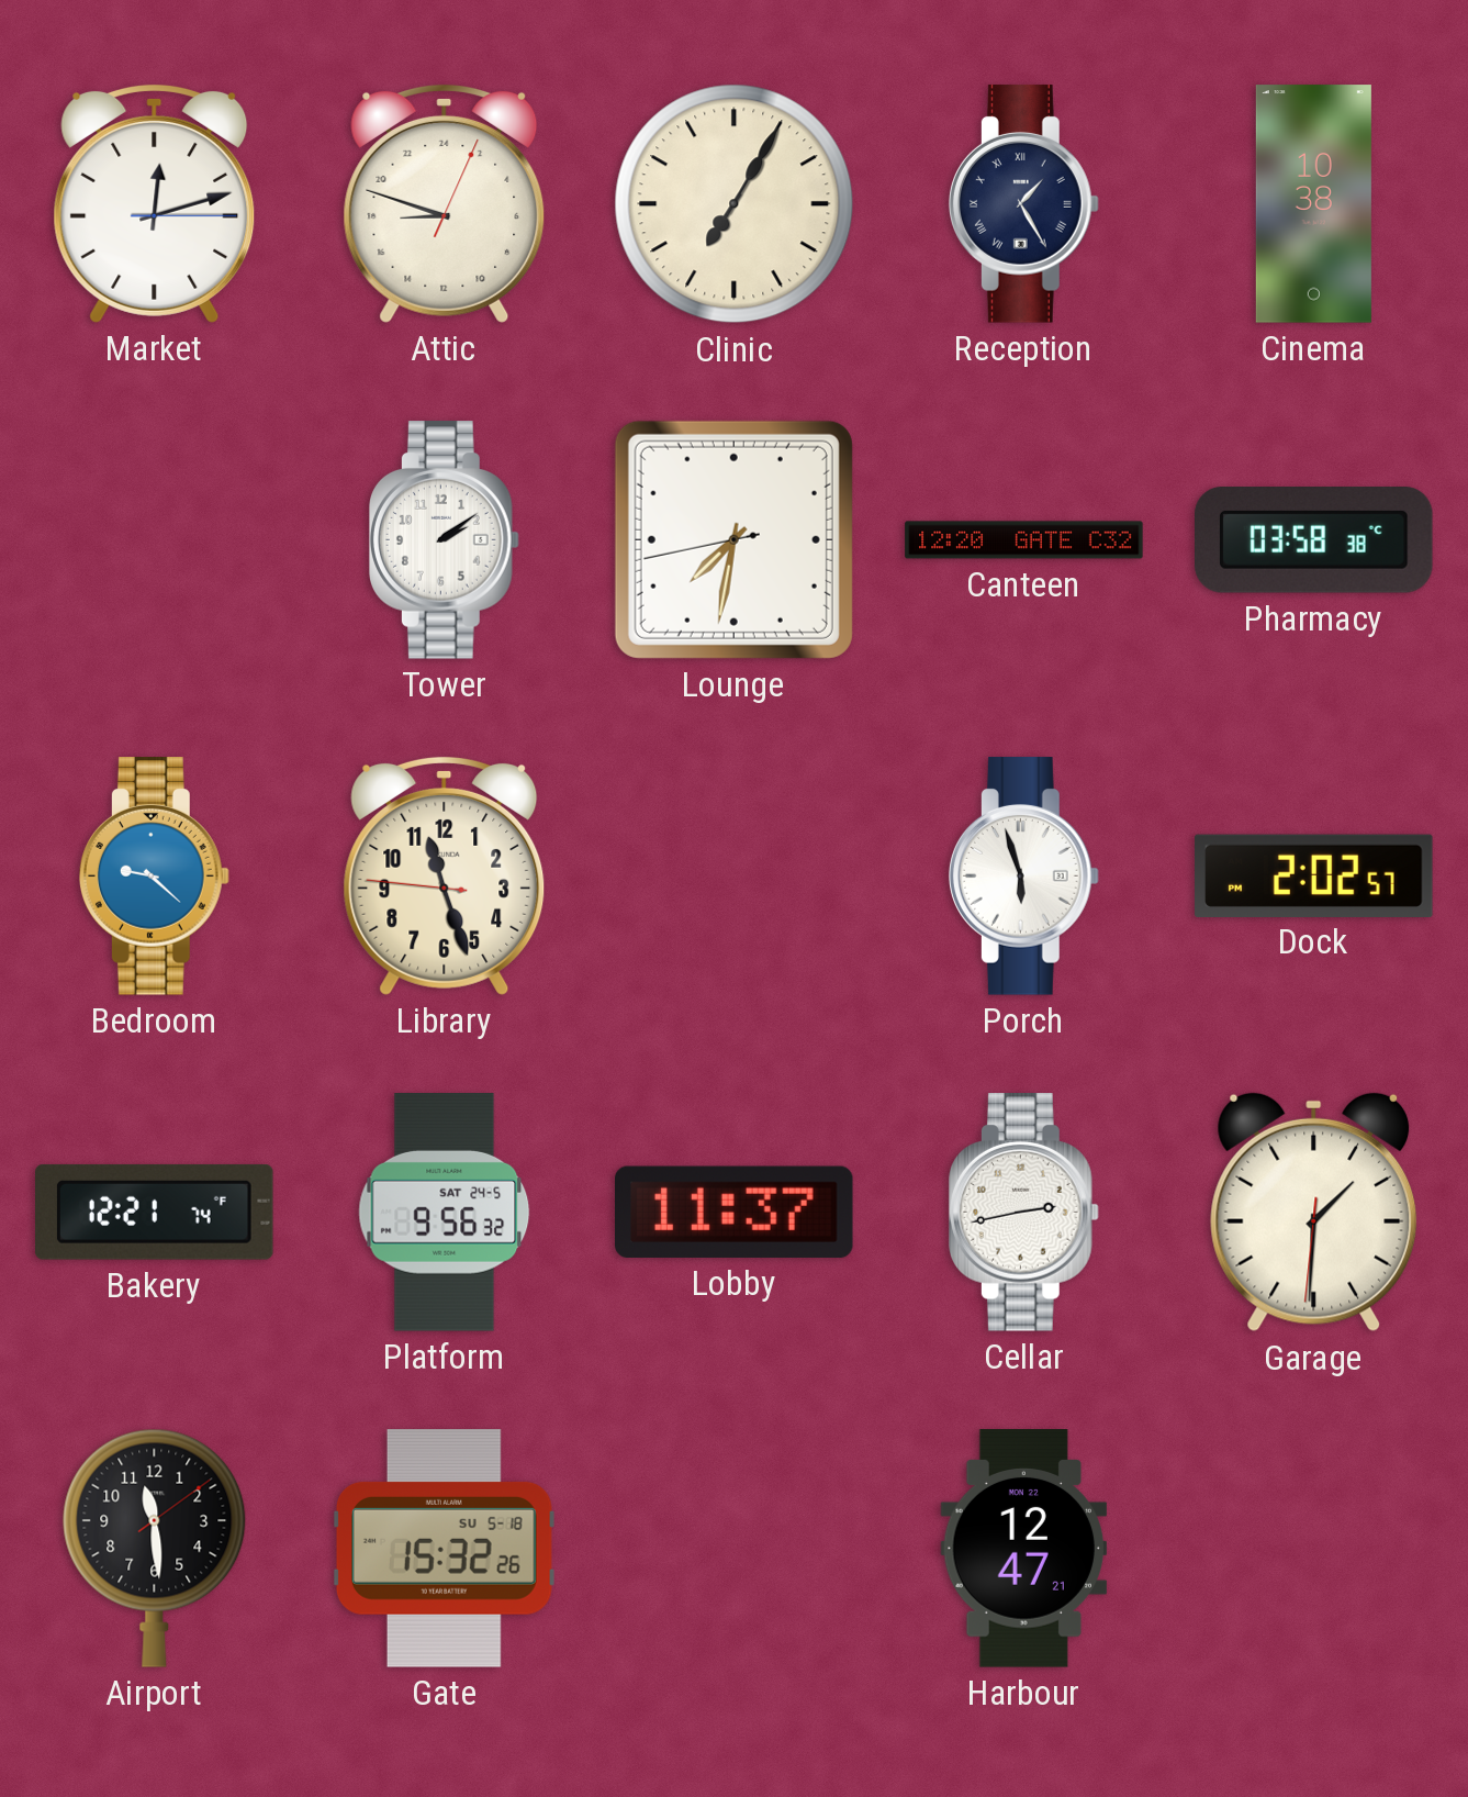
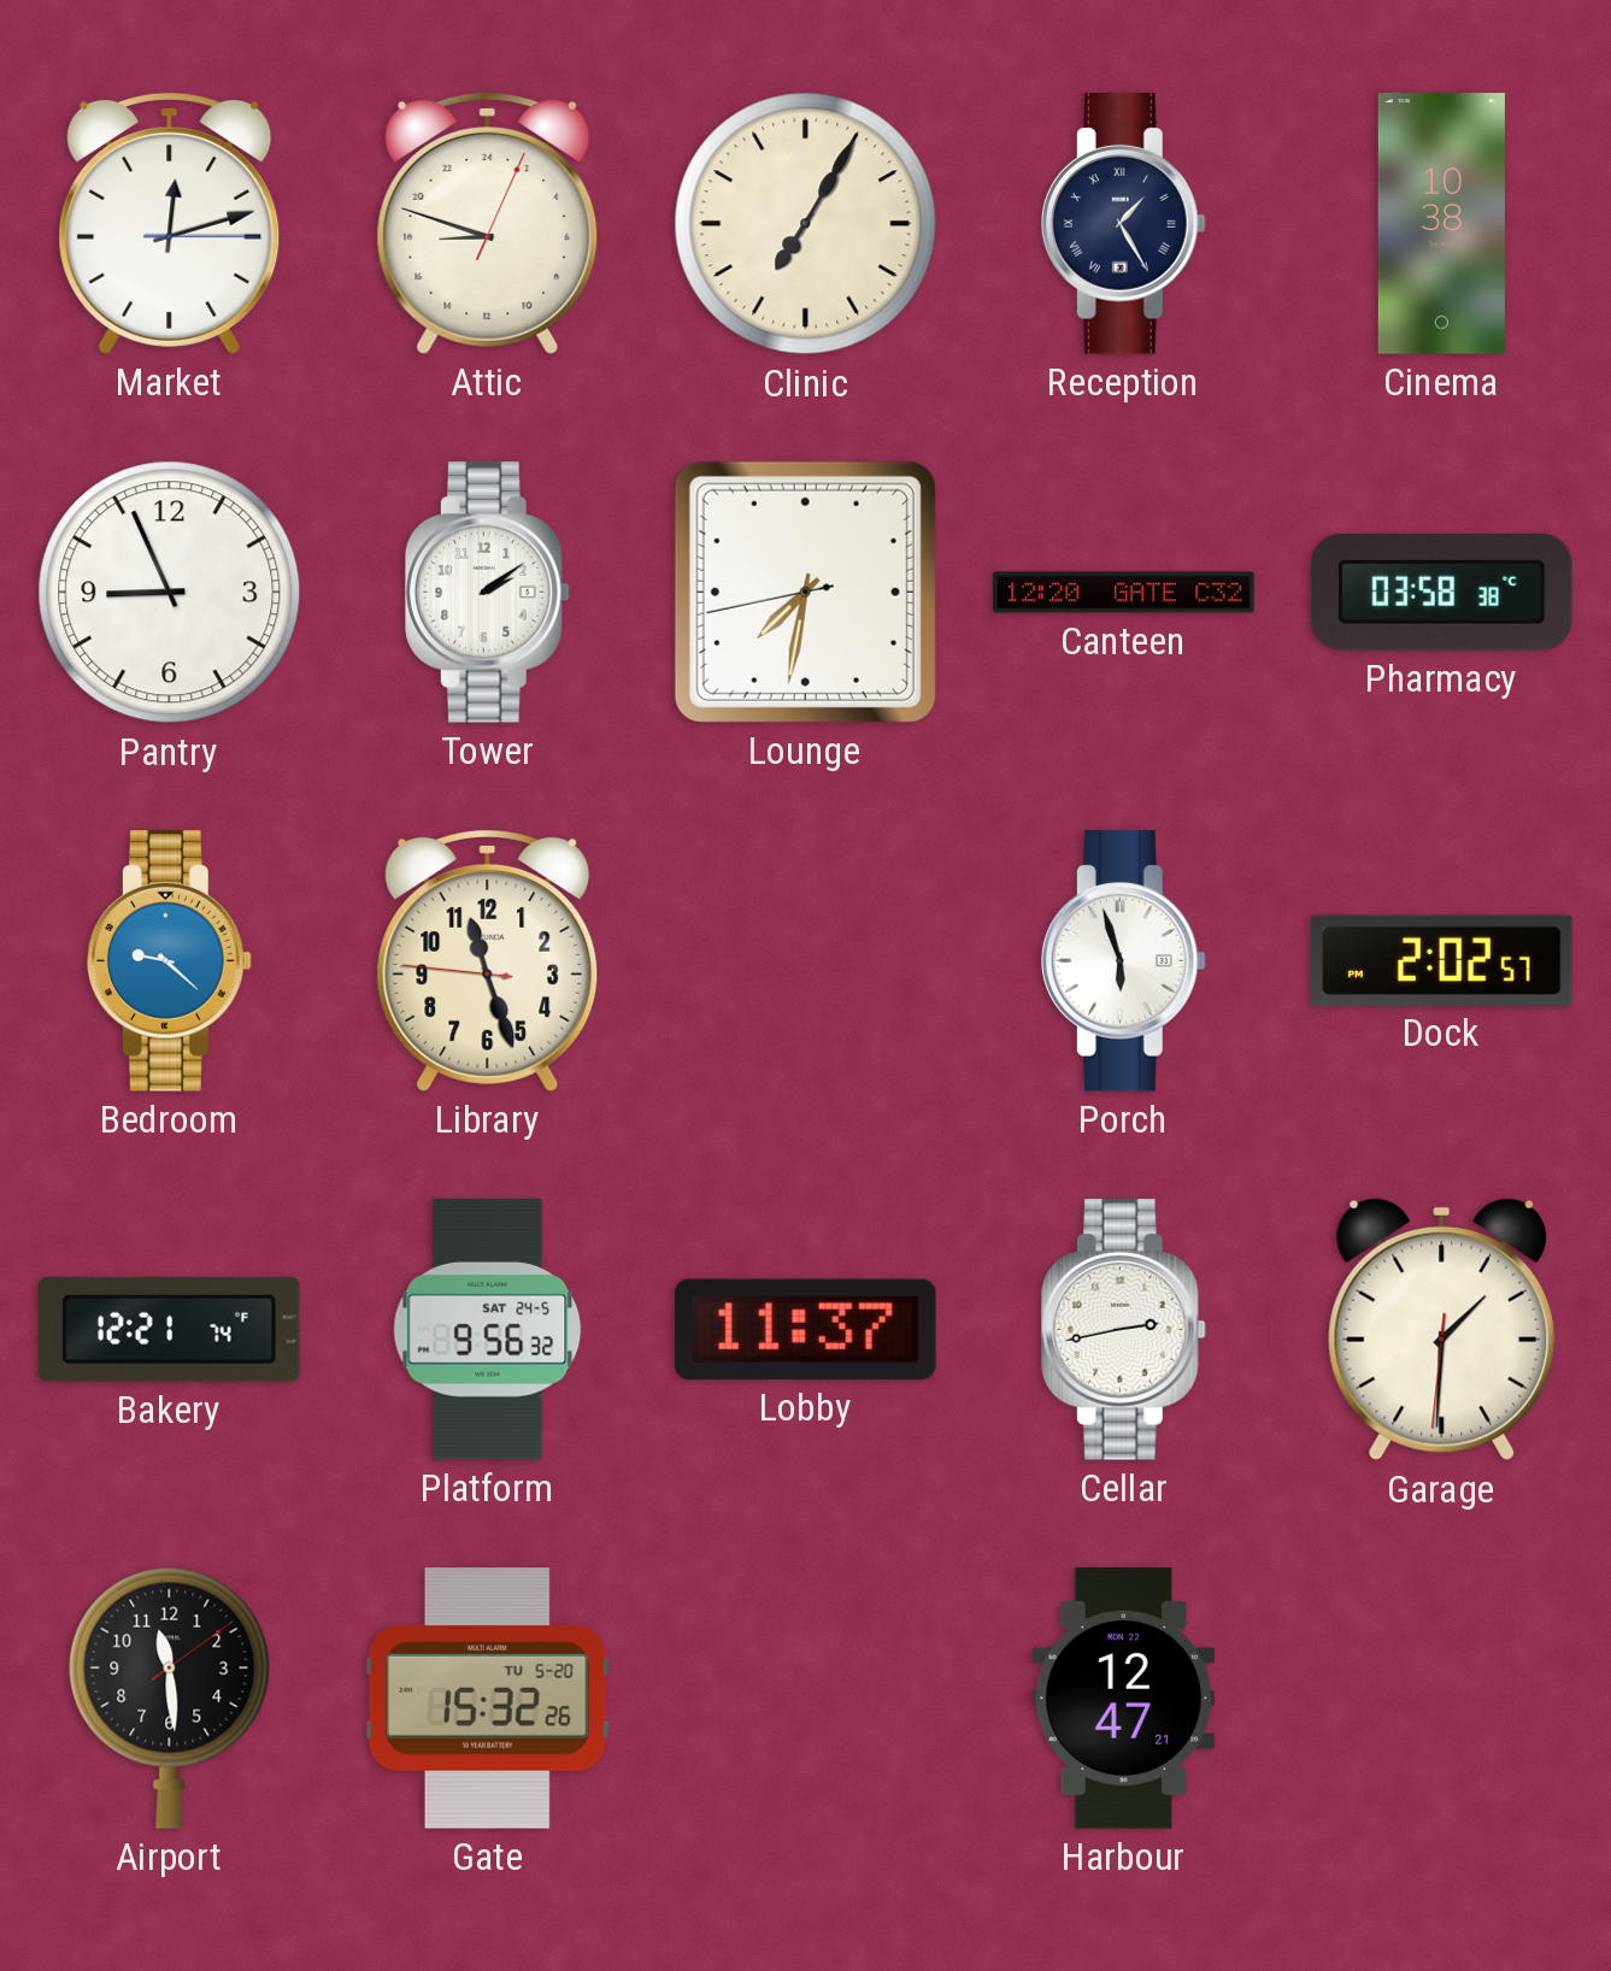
Pantry: none -> 8:56
Gate date: SU 5-18 -> TU 5-20
